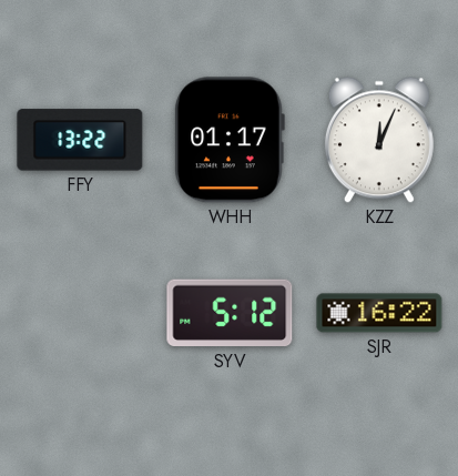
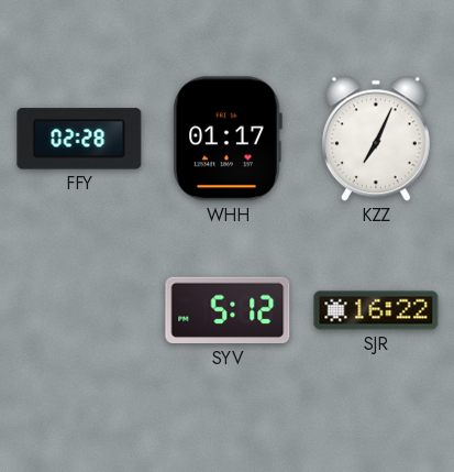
FFY: 13:22 -> 02:28
KZZ: 12:04 -> 7:04
